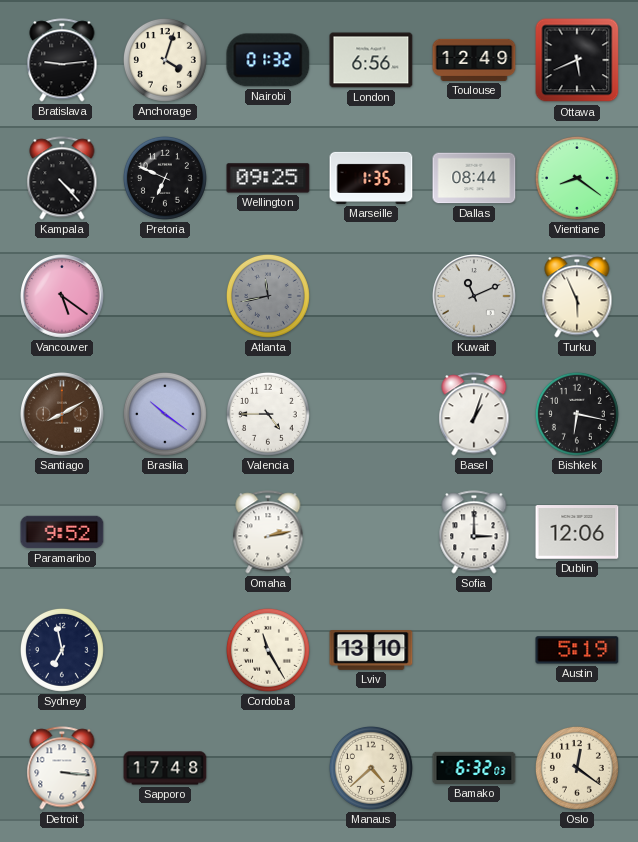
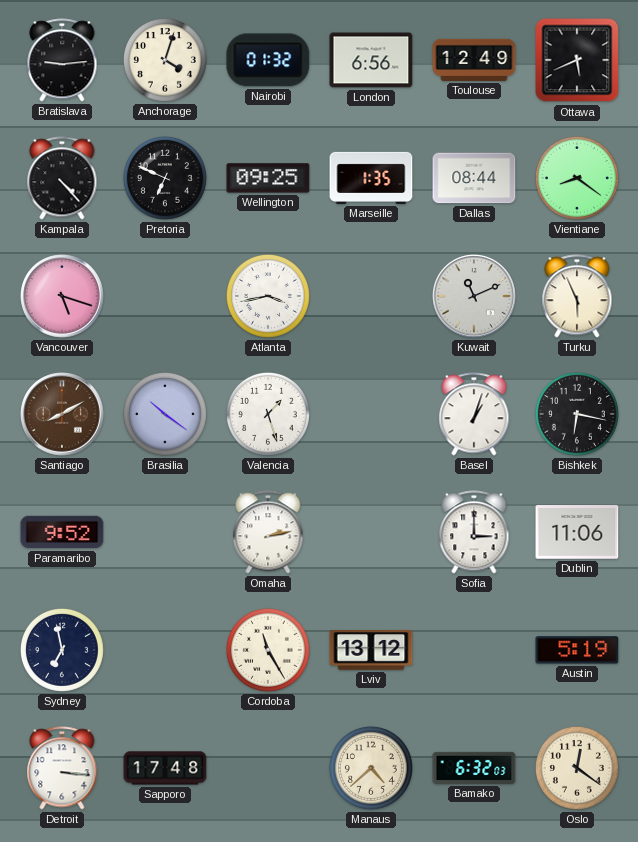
Vancouver: 5:21 -> 5:18
Atlanta: 11:43 -> 3:43
Atlanta dial: grey -> white
Valencia: 4:45 -> 1:27
Dublin: 12:06 -> 11:06
Lviv: 13:10 -> 13:12
